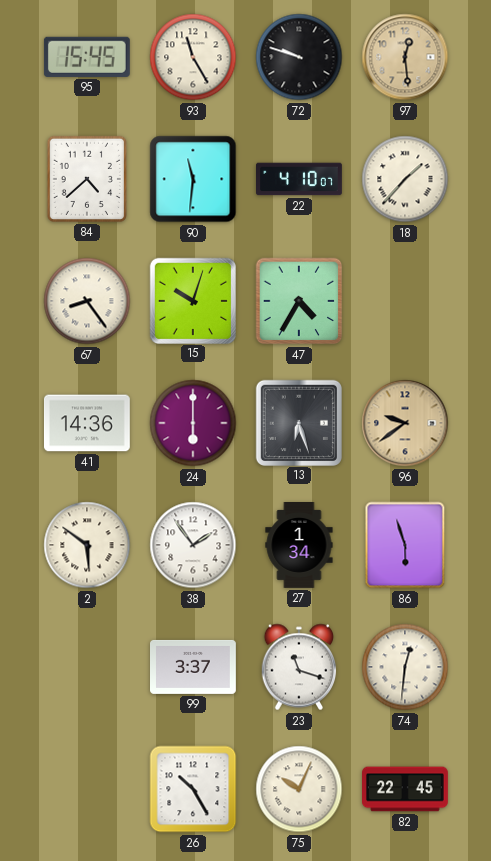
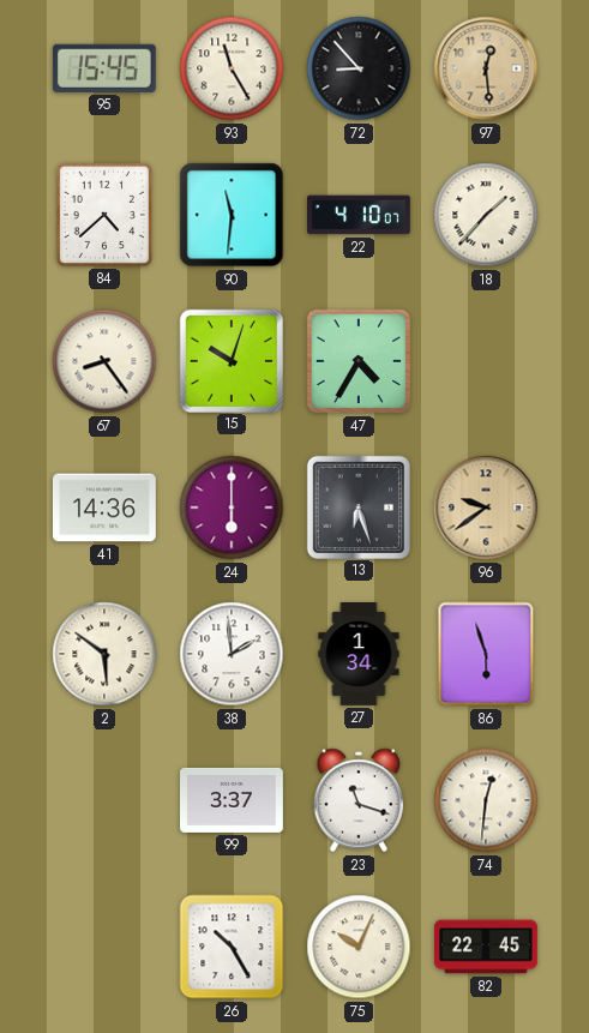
72: 9:48 -> 8:53
38: 1:54 -> 1:59
